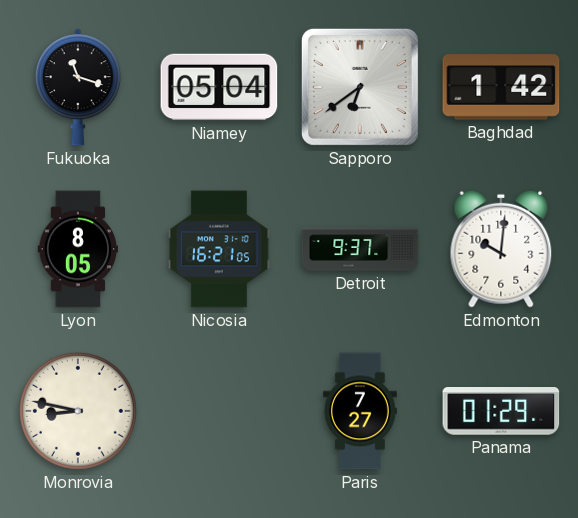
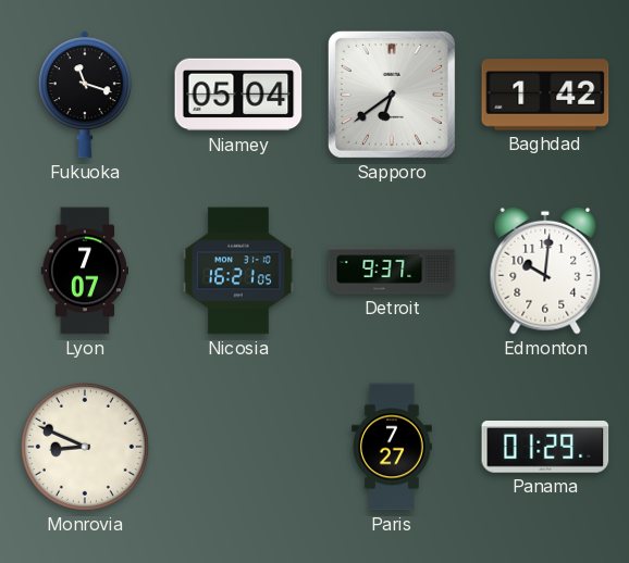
Lyon: 8:05 -> 7:07
Monrovia: 8:47 -> 8:49
